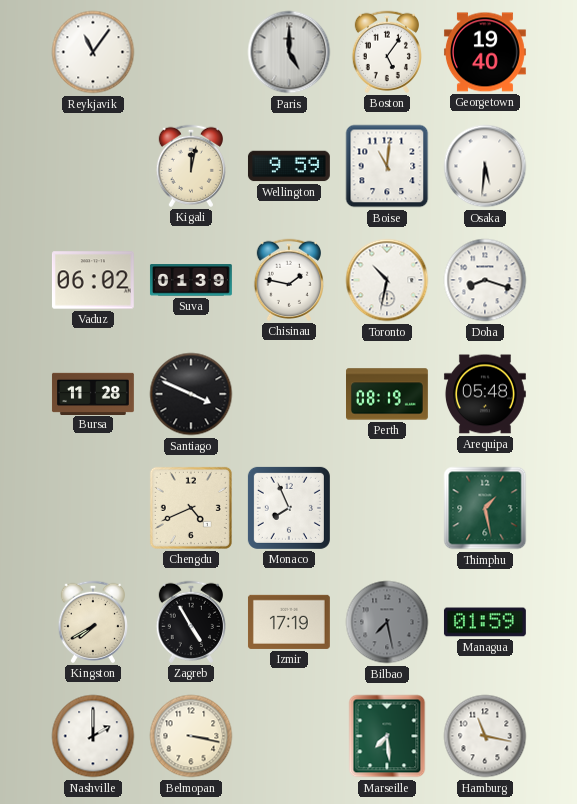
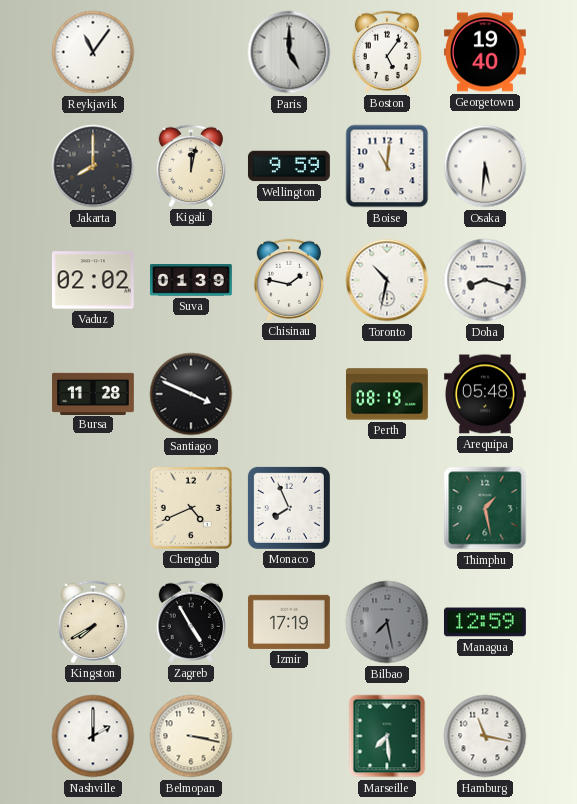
Jakarta: none -> 8:00
Vaduz: 06:02 -> 02:02
Managua: 01:59 -> 12:59
